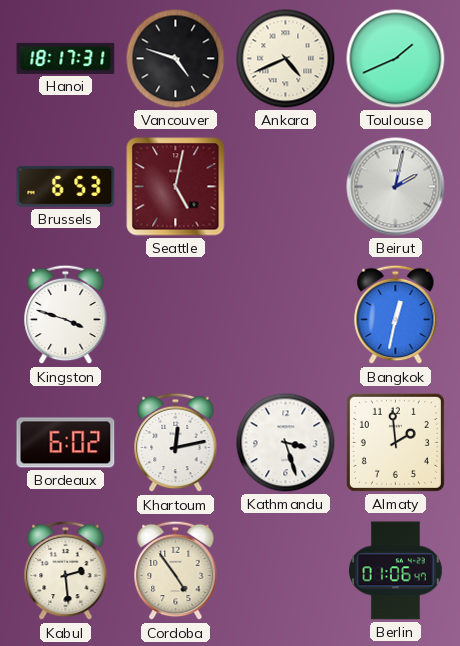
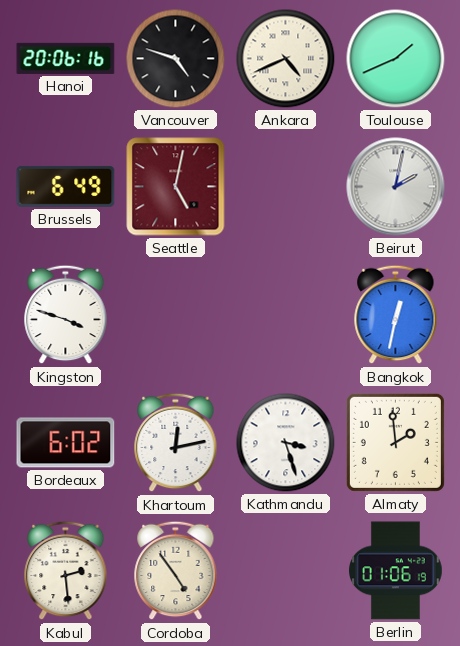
Hanoi: 18:17 -> 20:06
Brussels: 6:53 -> 6:49
Berlin: 01:06:47 -> 01:06:19
